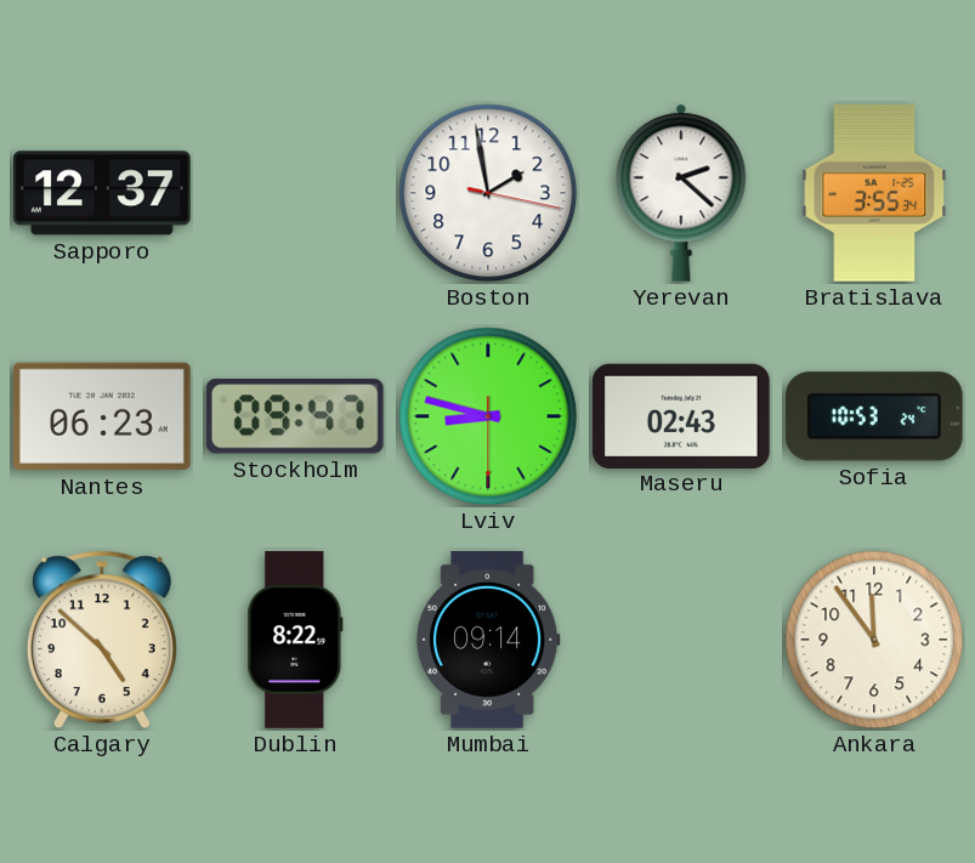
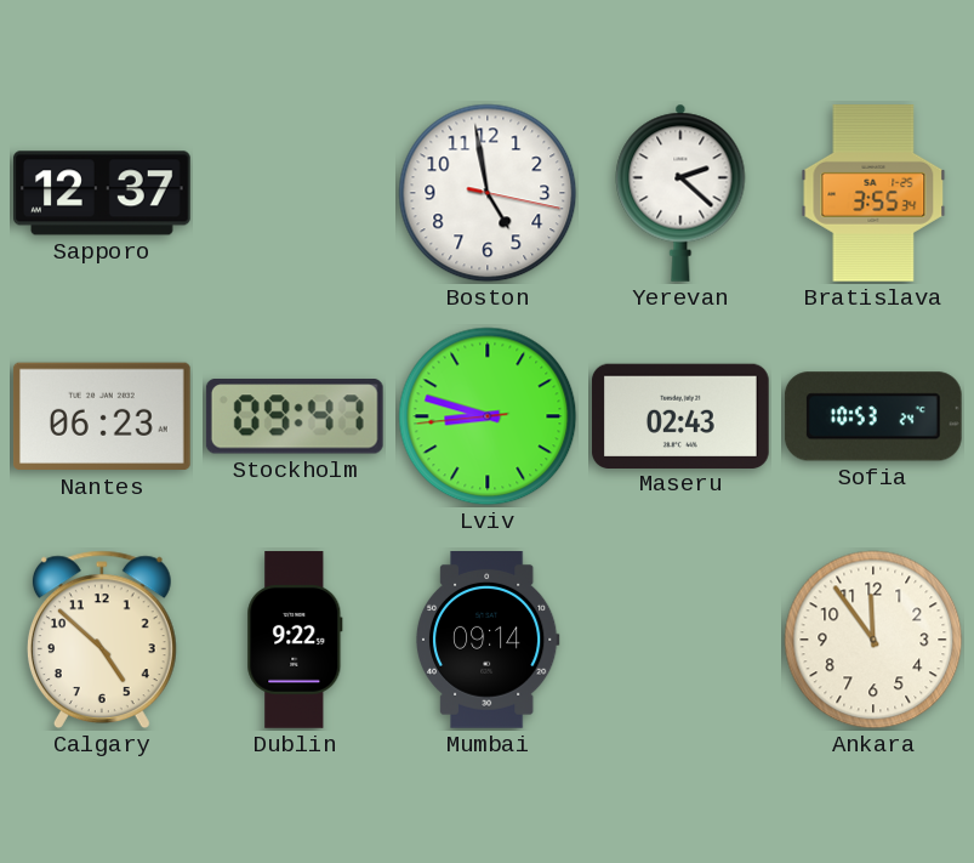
Boston: 1:58 -> 4:58
Lviv: 8:47:30 -> 8:47:44
Dublin: 8:22 -> 9:22
